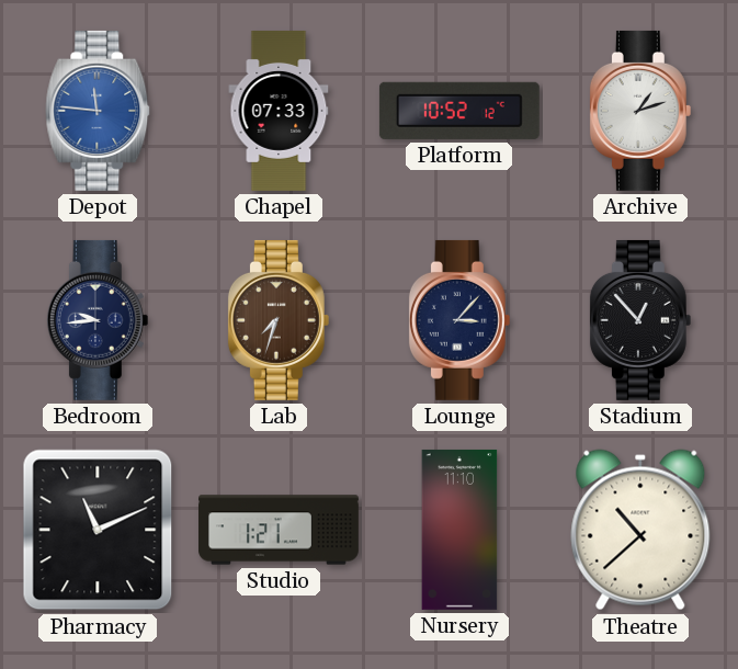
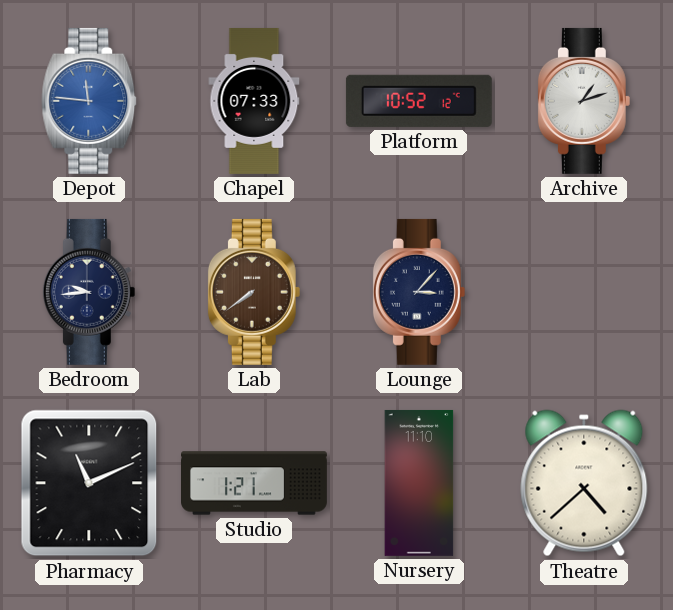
Lab: 7:33 -> 7:39
Stadium: 12:53 -> none
Theatre: 10:38 -> 4:38
